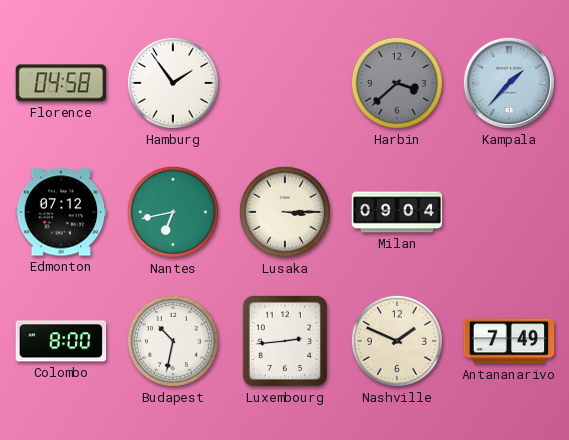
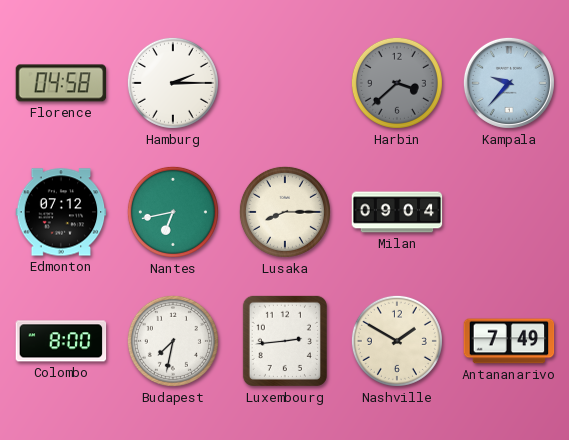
Hamburg: 1:54 -> 2:15
Kampala: 1:37 -> 9:37
Lusaka: 3:15 -> 8:15
Budapest: 10:32 -> 7:32
Nashville: 1:49 -> 1:50
